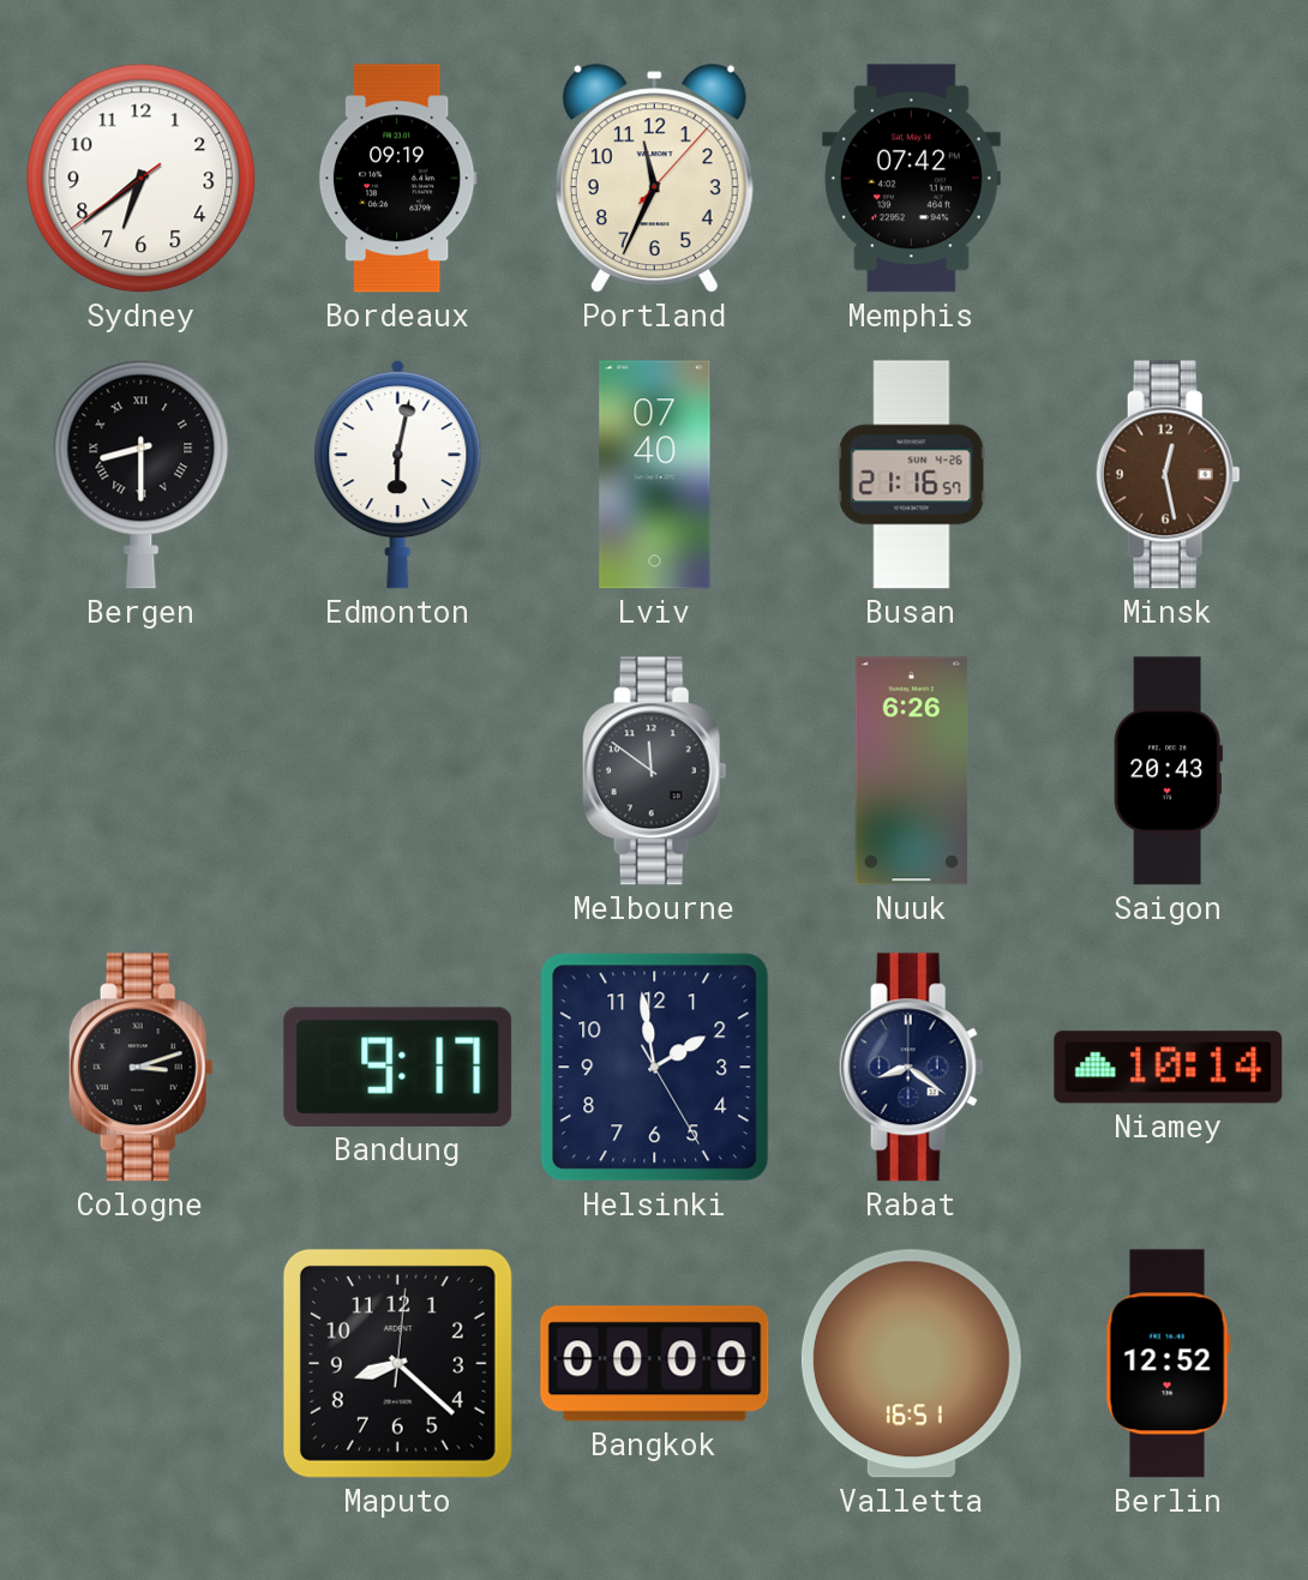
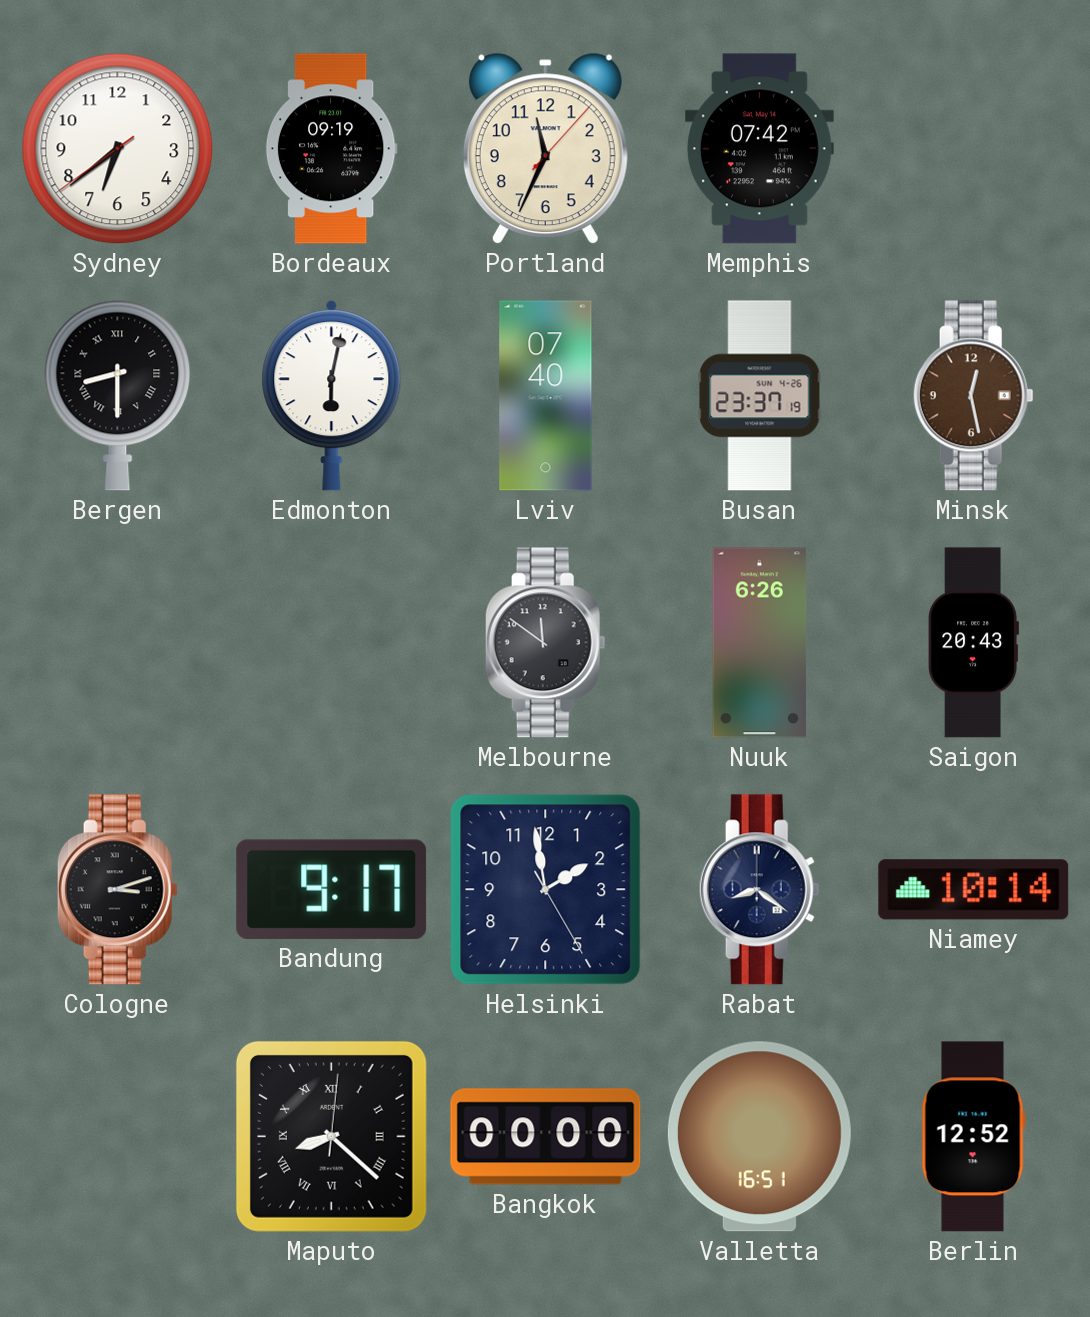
Busan: 21:16 -> 23:37
Maputo numerals: Arabic -> Roman
